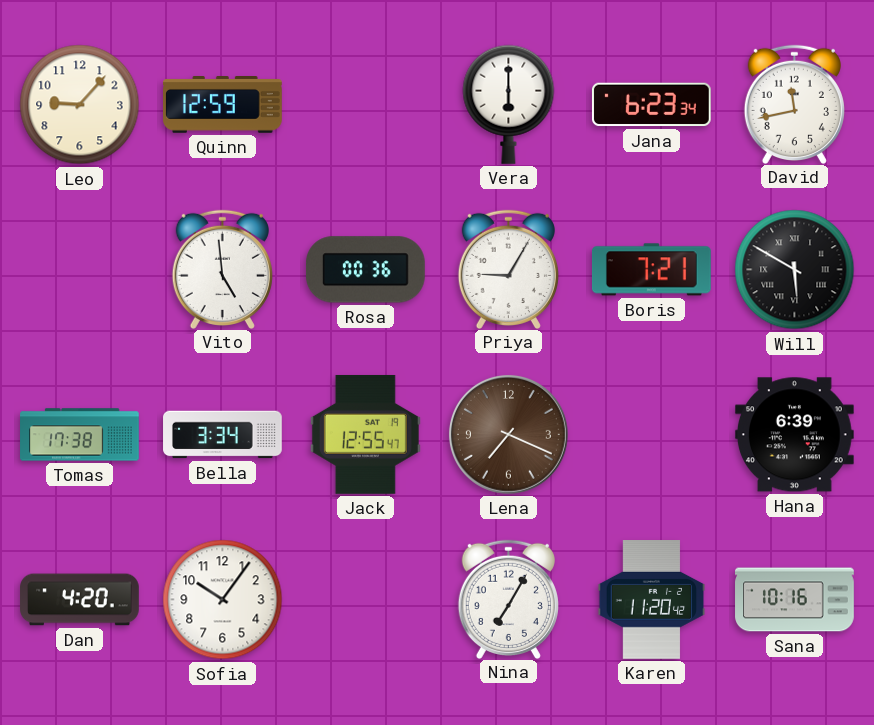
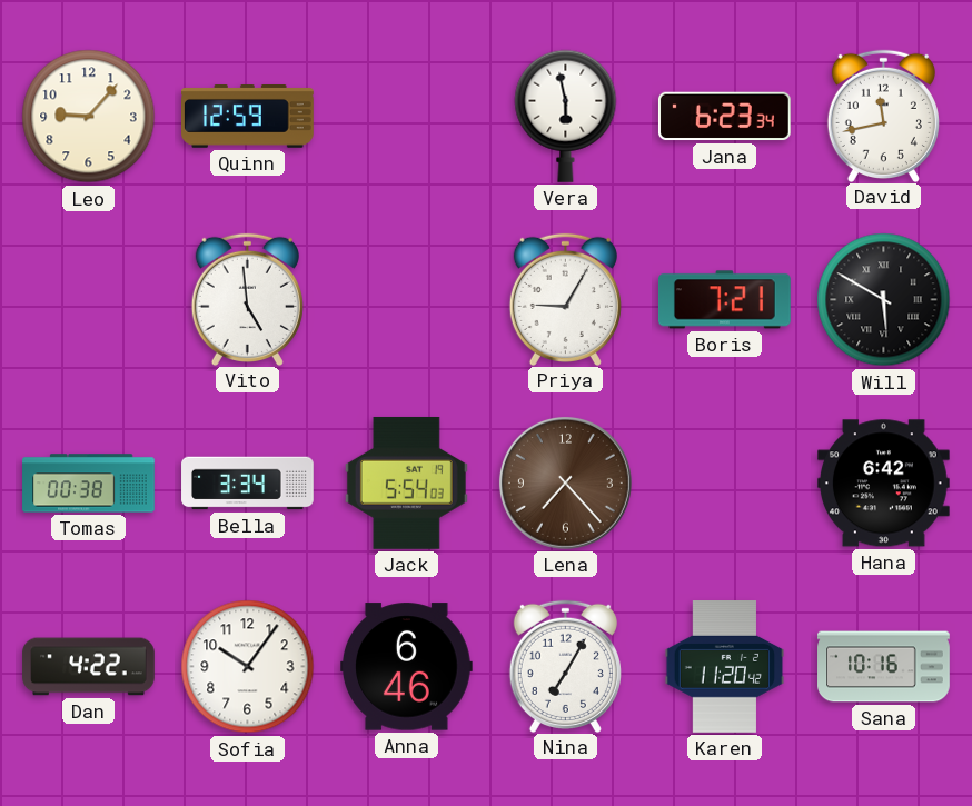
Vera: 6:00 -> 5:58
Rosa: 00:36 -> none
Tomas: 17:38 -> 00:38
Jack: 12:55 -> 5:54
Lena: 7:19 -> 7:23
Hana: 6:39 -> 6:42
Dan: 4:20 -> 4:22
Anna: none -> 6:46
